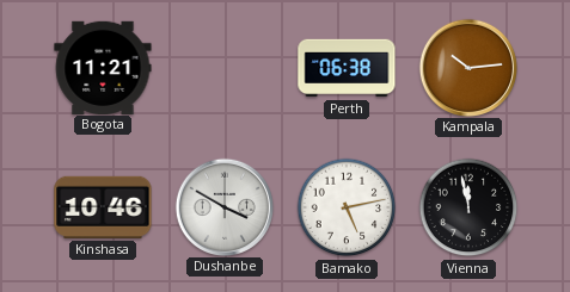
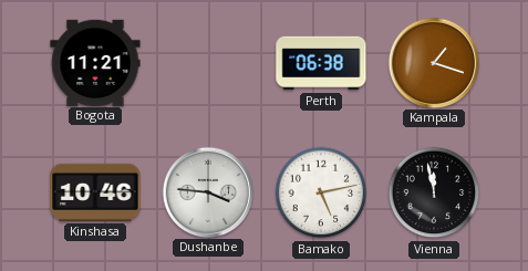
Kampala: 10:14 -> 1:18
Dushanbe: 3:50 -> 3:46
